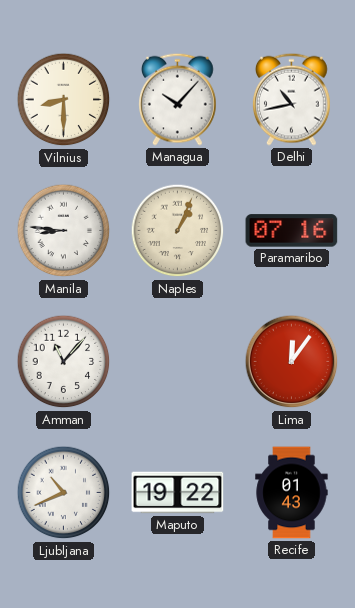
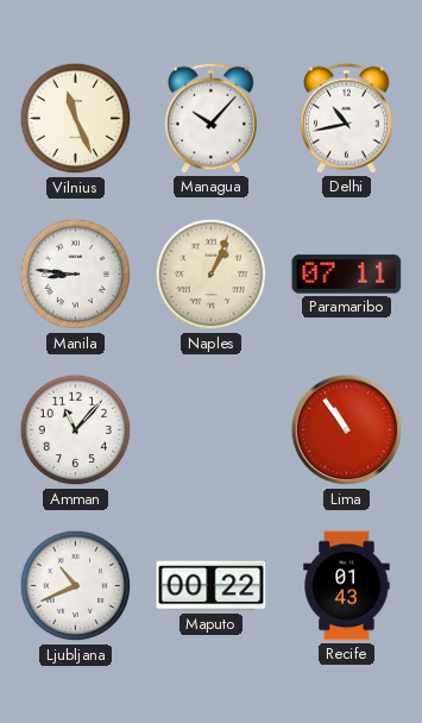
Vilnius: 8:30 -> 11:26
Paramaribo: 07:16 -> 07:11
Lima: 12:06 -> 10:54
Maputo: 19:22 -> 00:22
